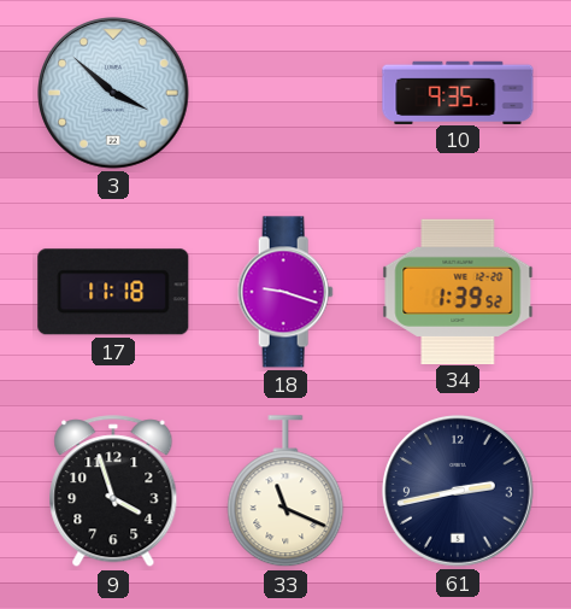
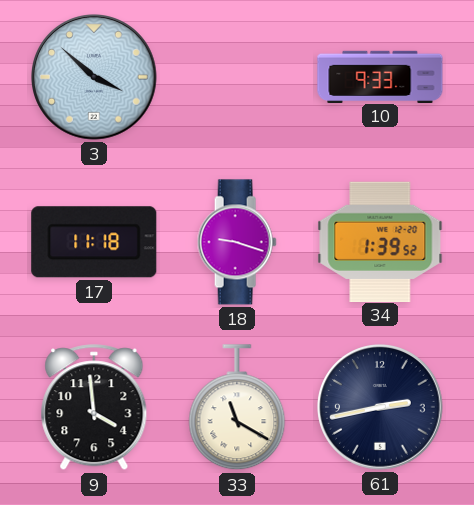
10: 9:35 -> 9:33
9: 3:57 -> 3:59
33: 11:19 -> 11:20
